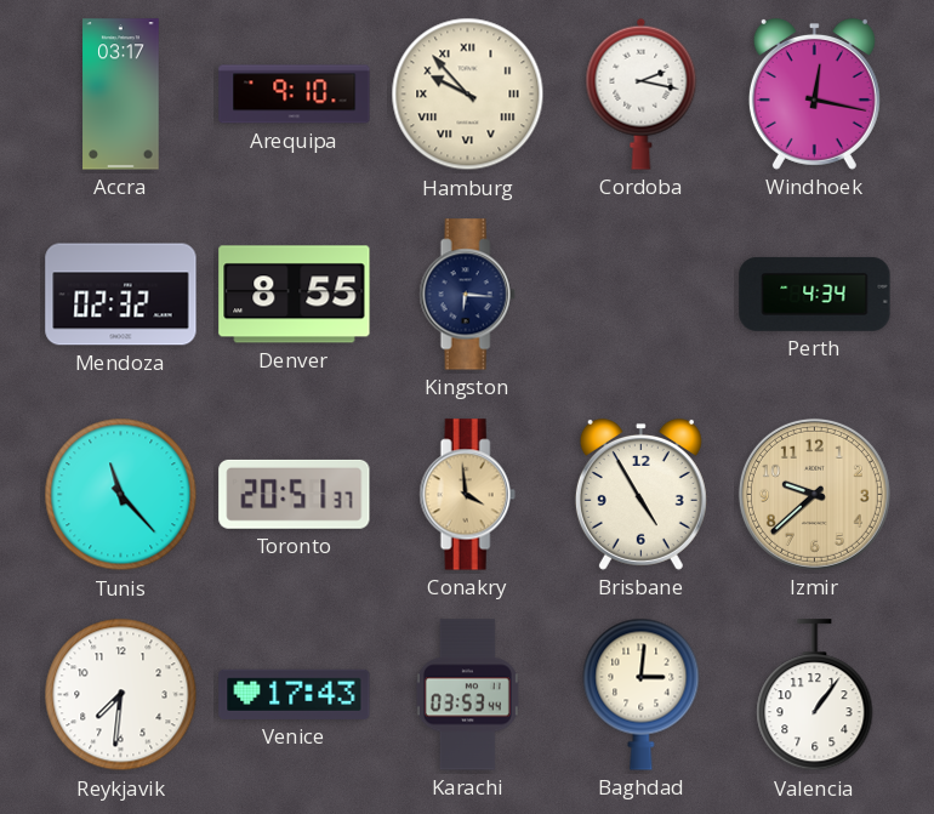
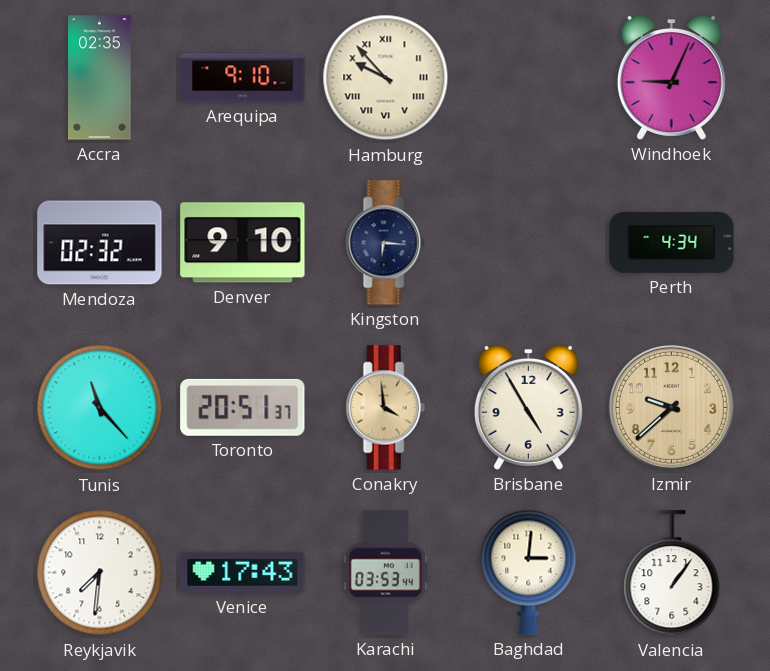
Accra: 03:17 -> 02:35
Cordoba: 2:17 -> none
Windhoek: 12:17 -> 9:04
Denver: 8:55 -> 9:10
